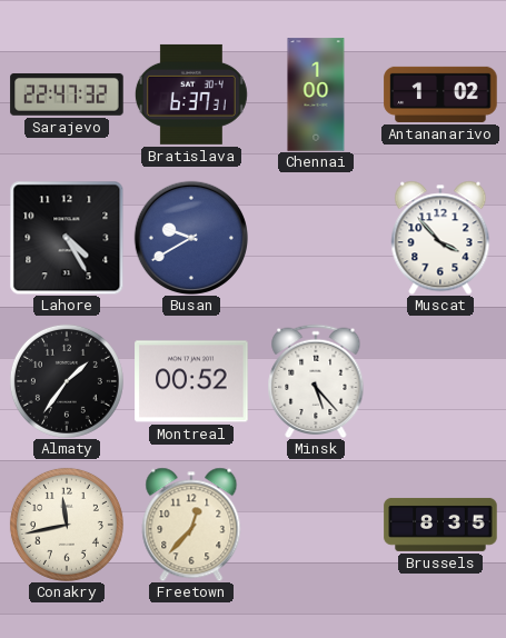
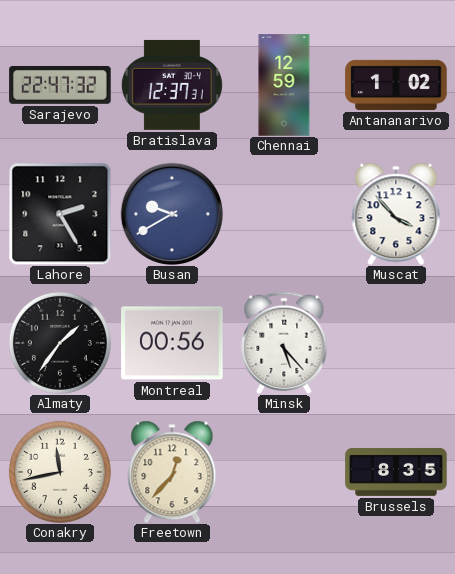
Bratislava: 6:37 -> 12:37
Chennai: 1:00 -> 12:59
Lahore: 4:25 -> 2:25
Montreal: 00:52 -> 00:56
